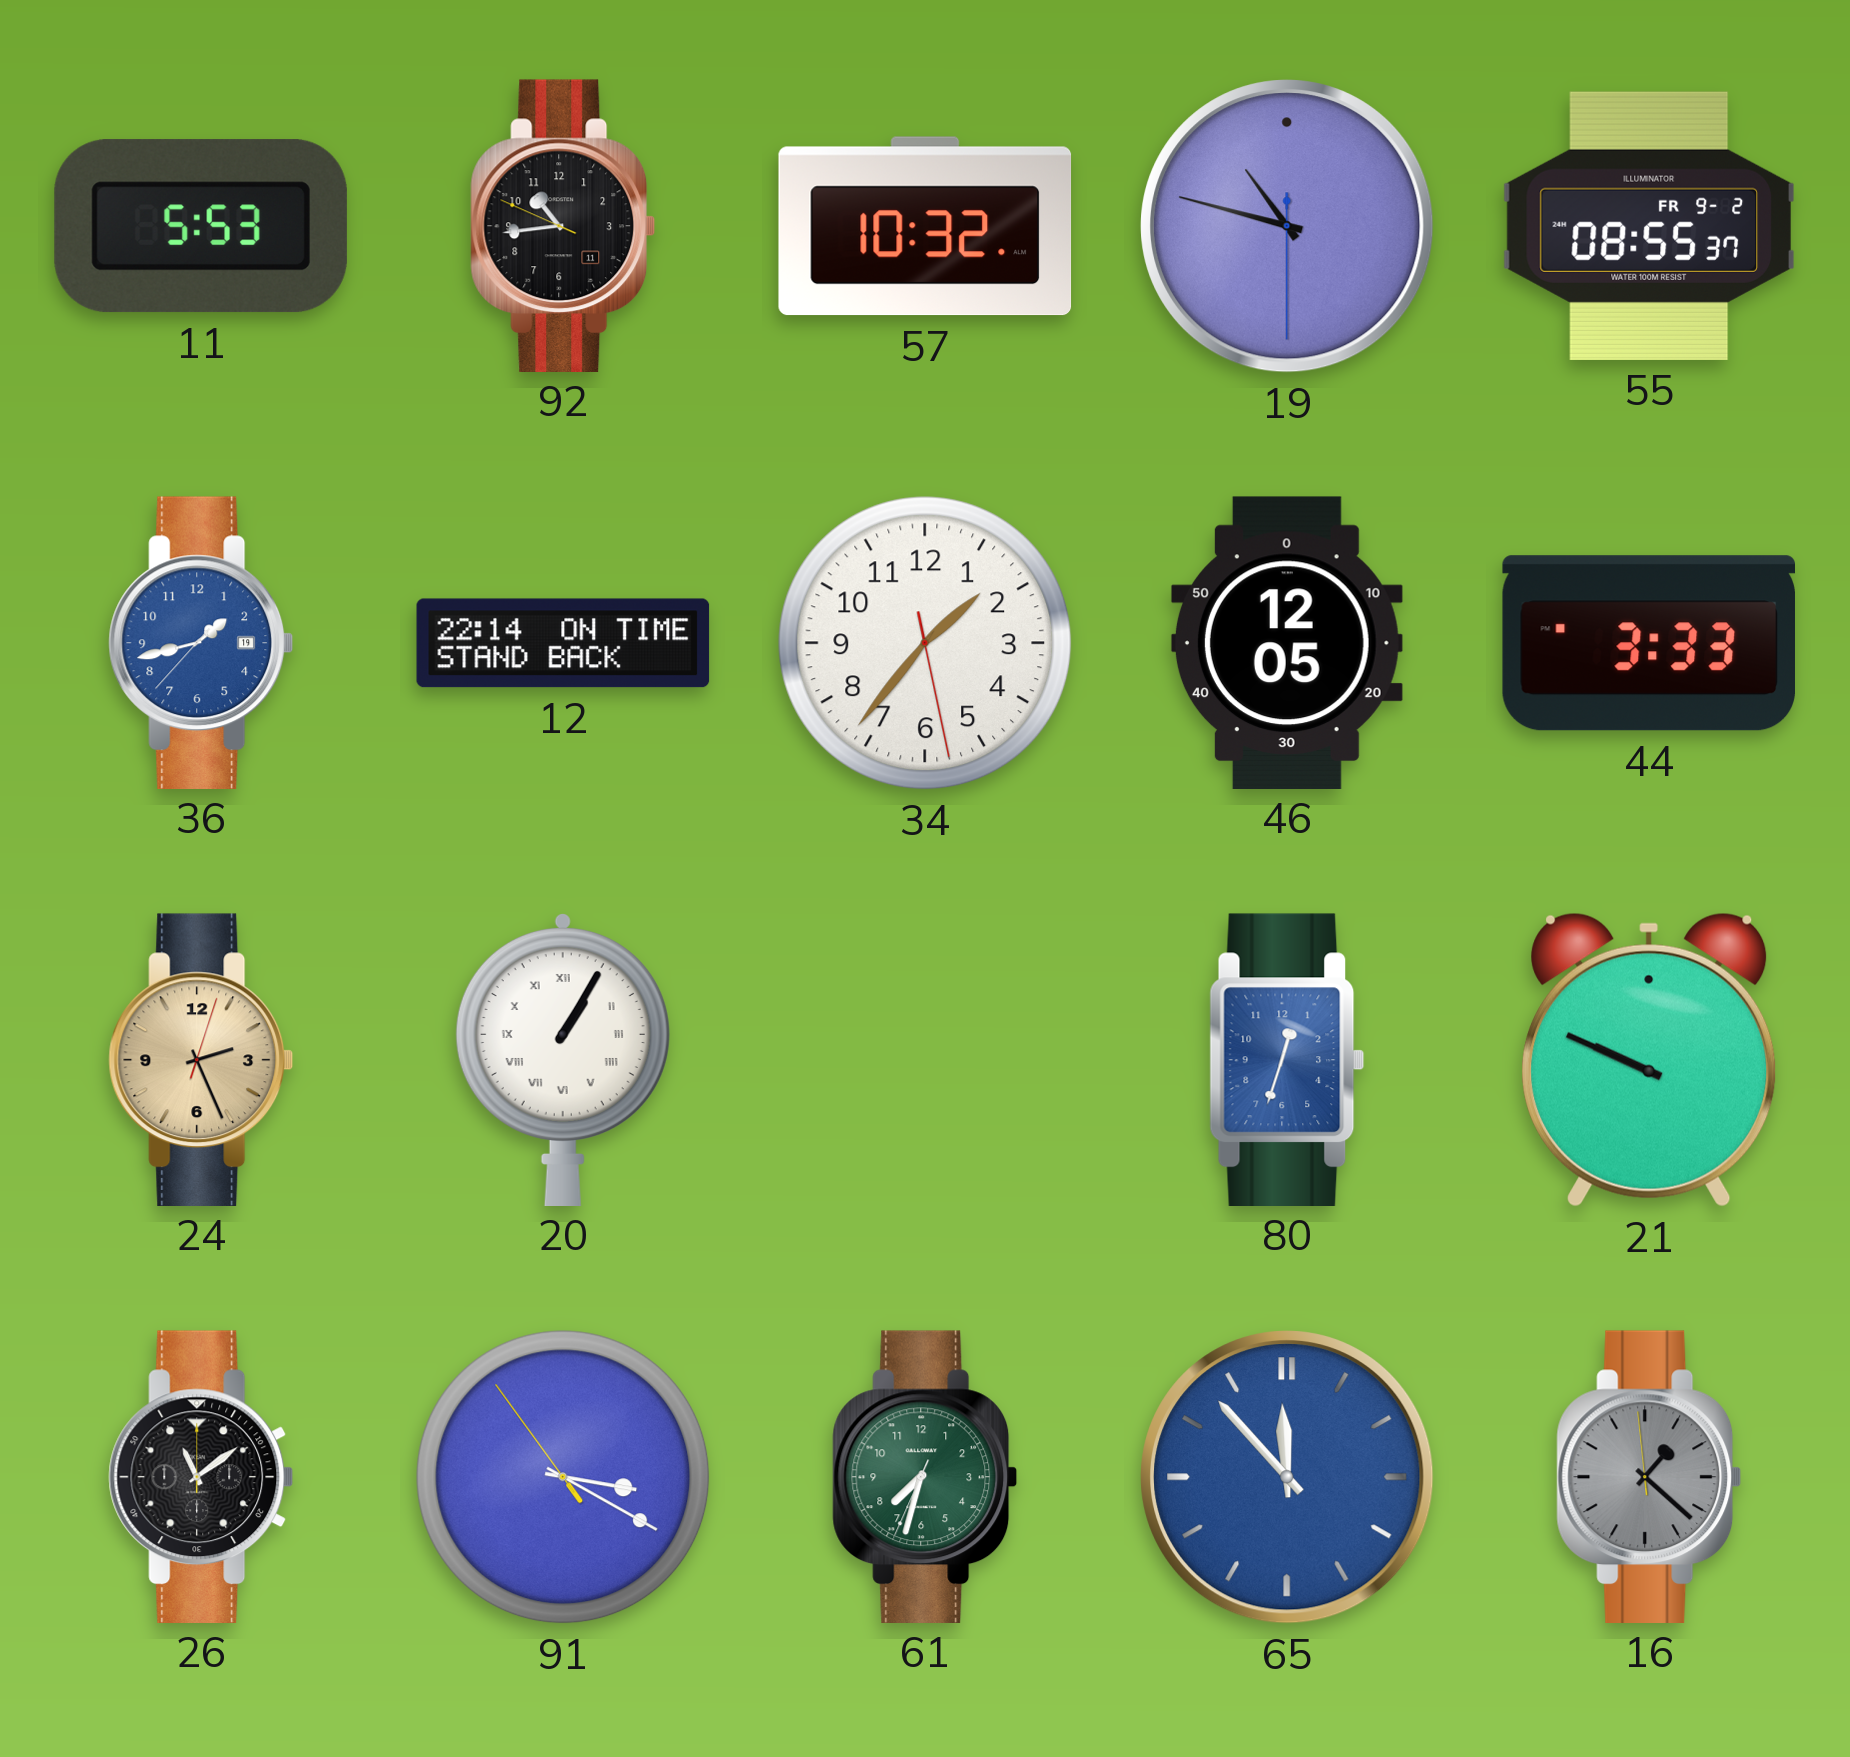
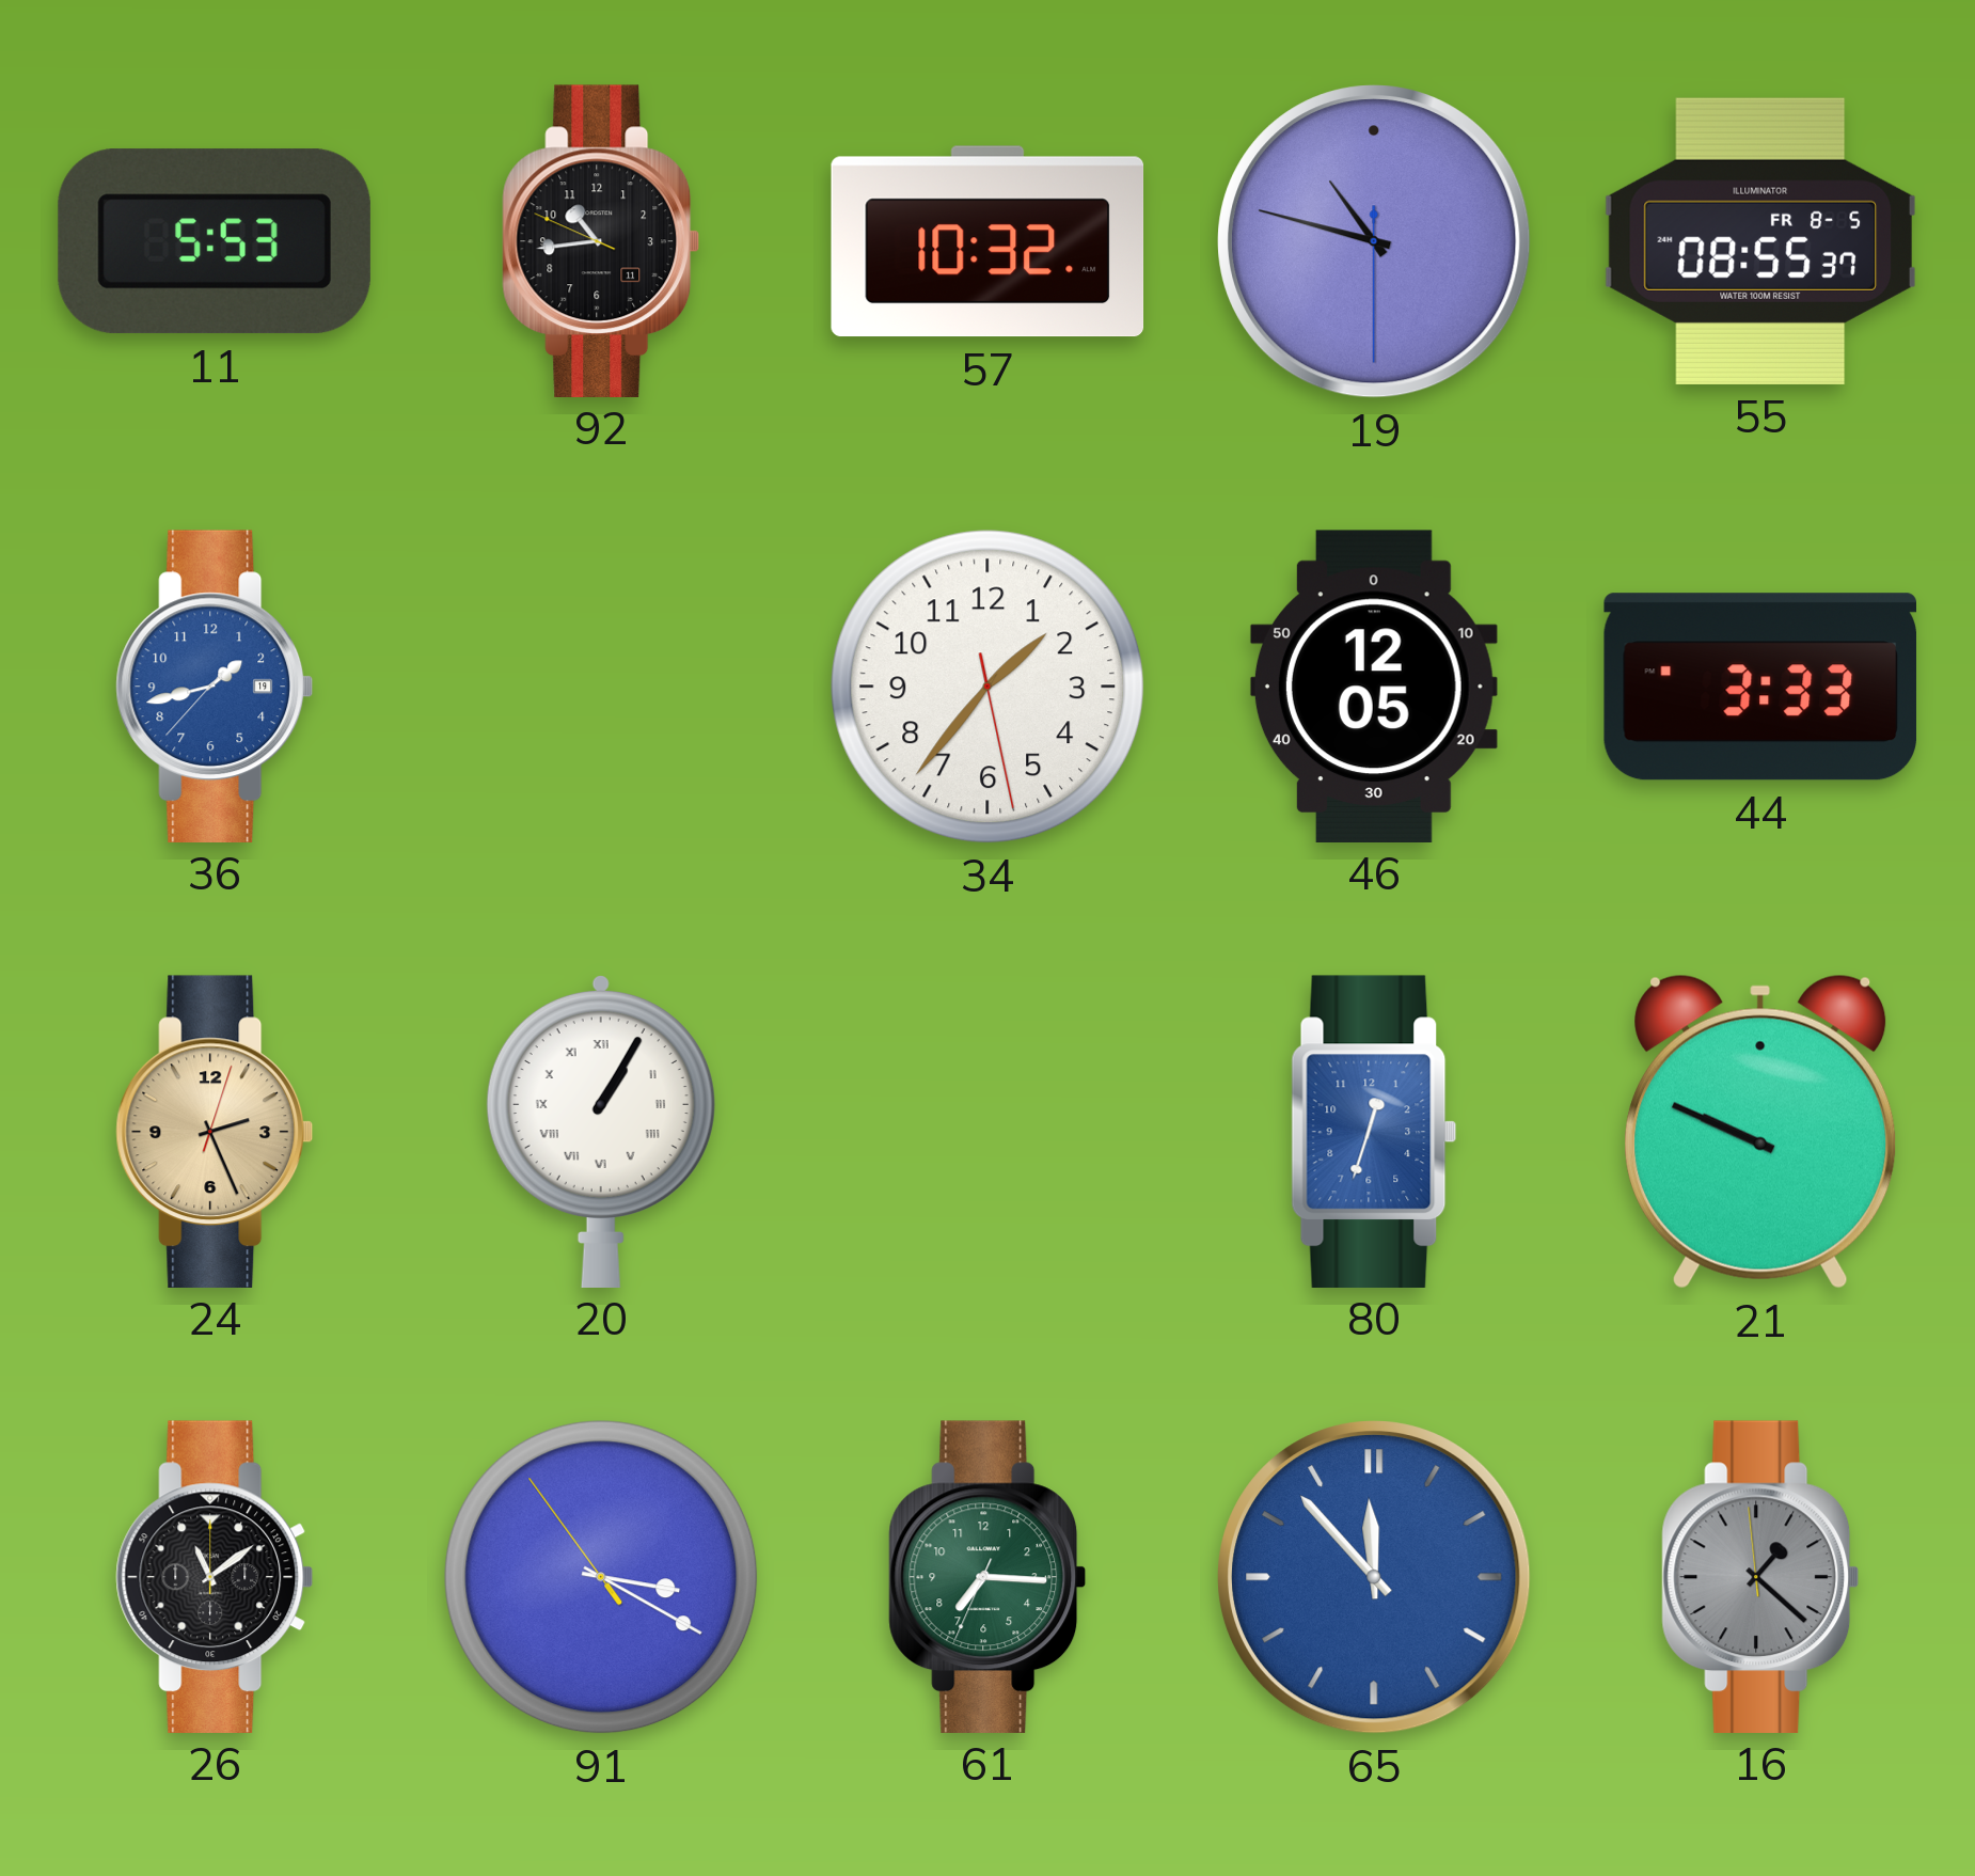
55 date: FR 9-2 -> FR 8-5
12: 22:14 -> none
61: 7:32 -> 7:15
